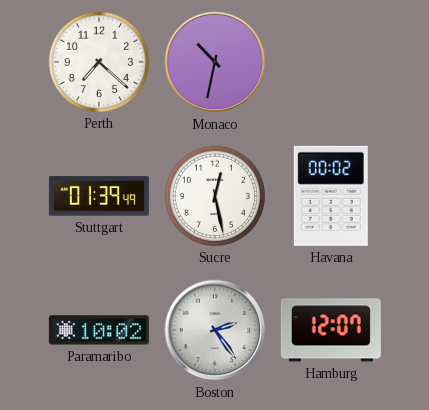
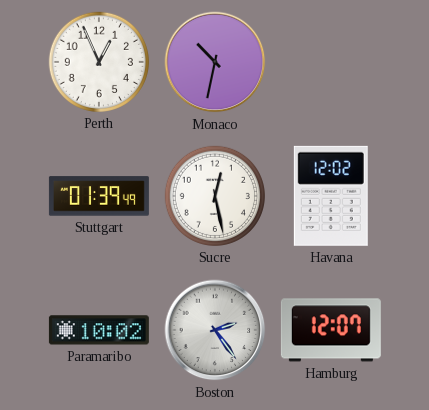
Perth: 7:22 -> 12:56
Havana: 00:02 -> 12:02
